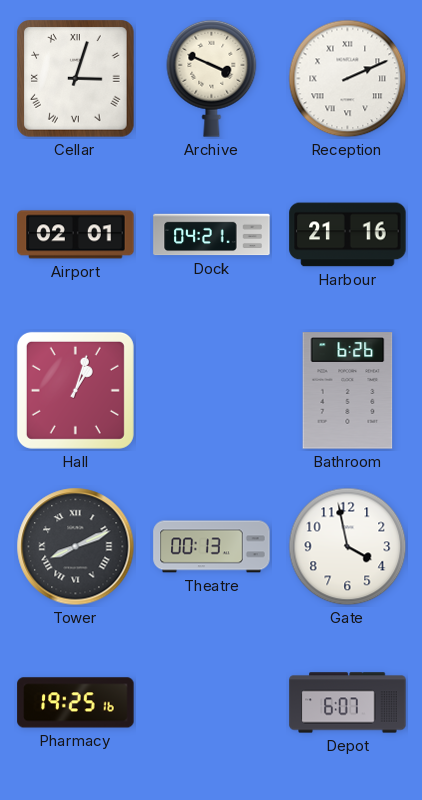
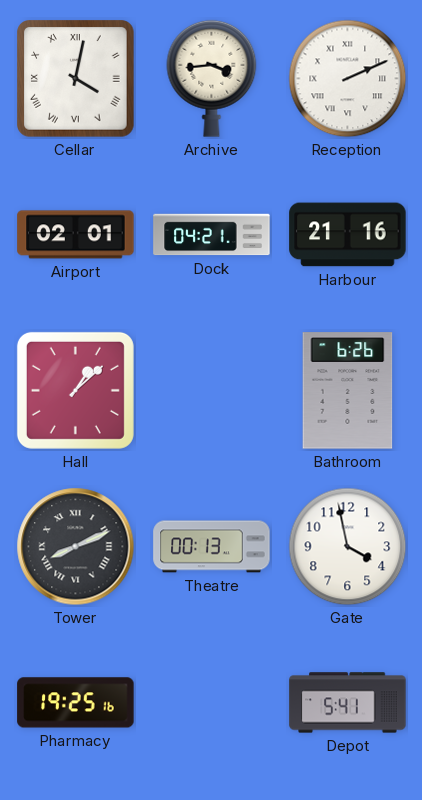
Cellar: 3:03 -> 4:02
Archive: 3:49 -> 3:44
Hall: 1:03 -> 1:08
Depot: 6:07 -> 5:41
